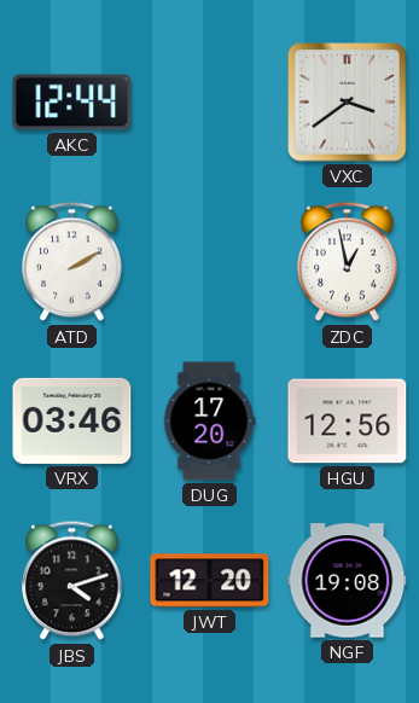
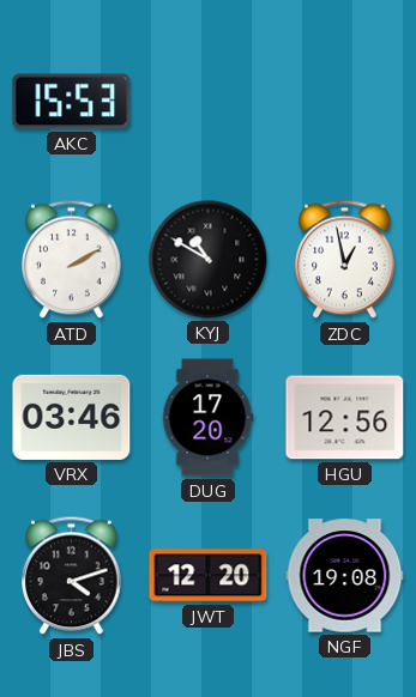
AKC: 12:44 -> 15:53
VXC: 3:39 -> none
KYJ: none -> 10:50
